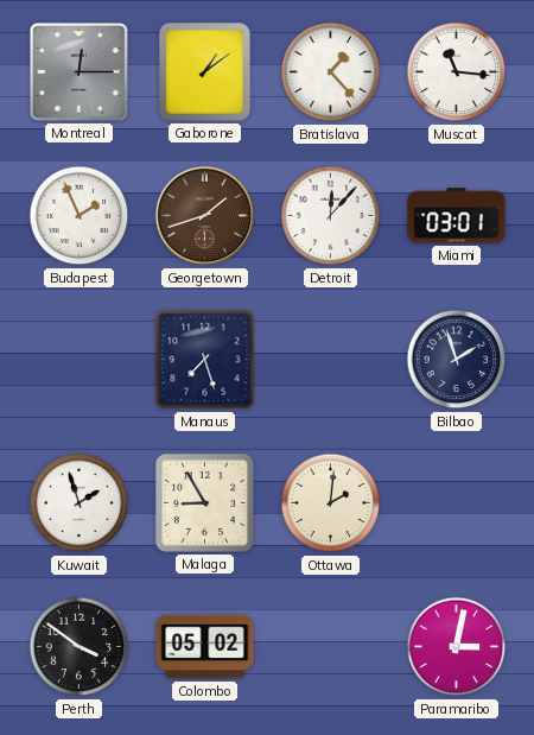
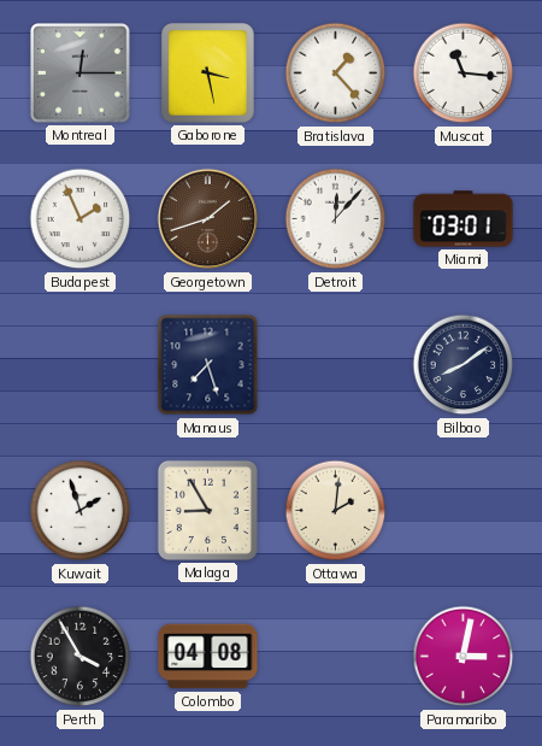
Gaborone: 1:09 -> 3:28
Bilbao: 1:57 -> 8:09
Perth: 3:51 -> 3:55
Colombo: 05:02 -> 04:08
